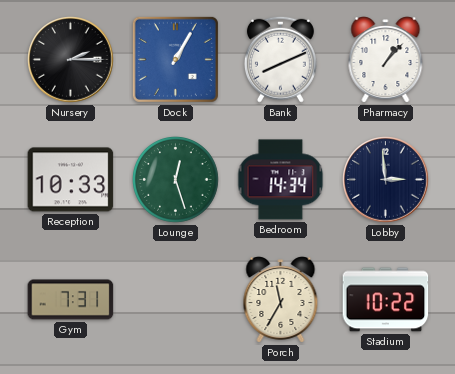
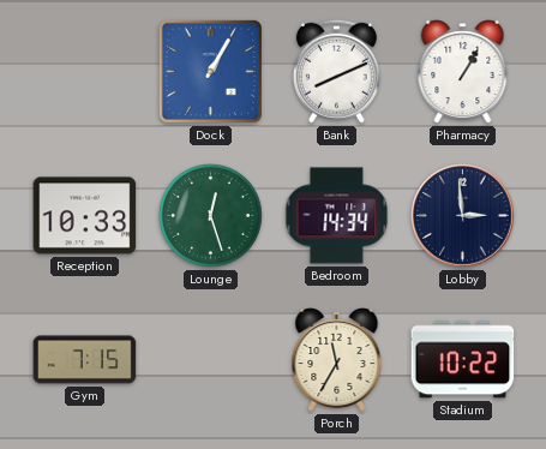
Nursery: 2:15 -> none
Pharmacy: 1:07 -> 1:05
Gym: 7:31 -> 7:15
